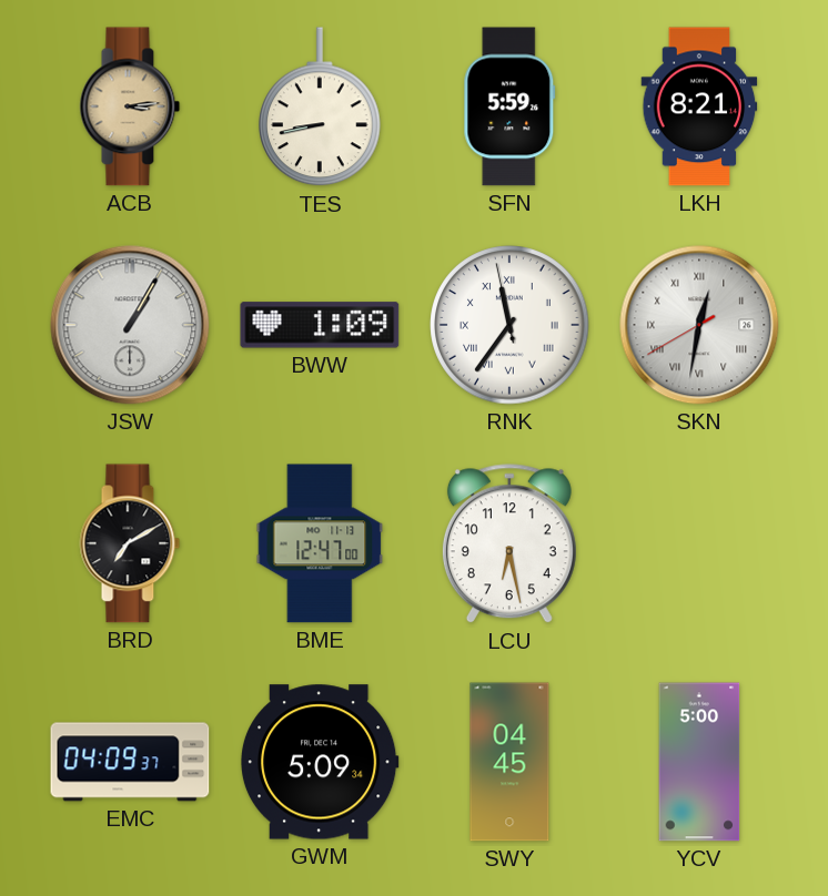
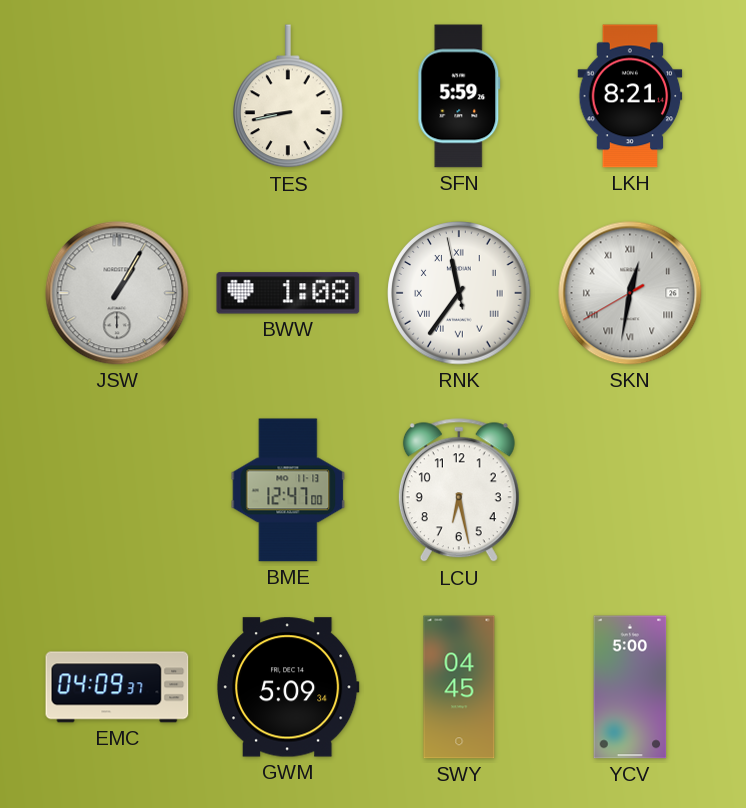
ACB: 3:14 -> none
BWW: 1:09 -> 1:08
BRD: 7:10 -> none
